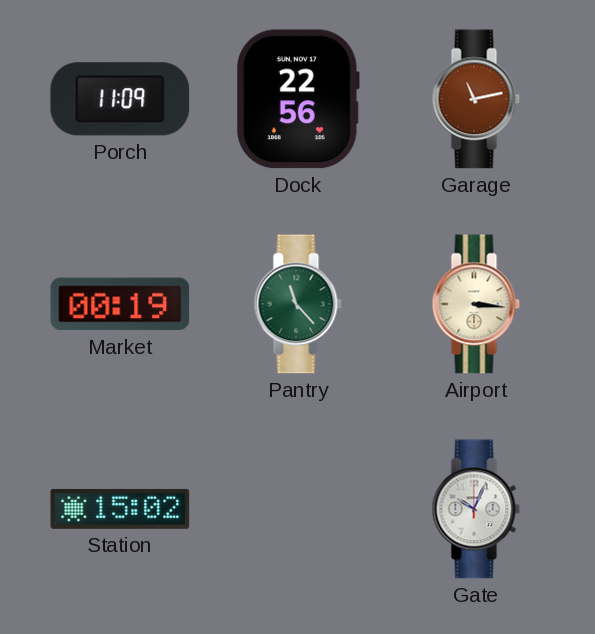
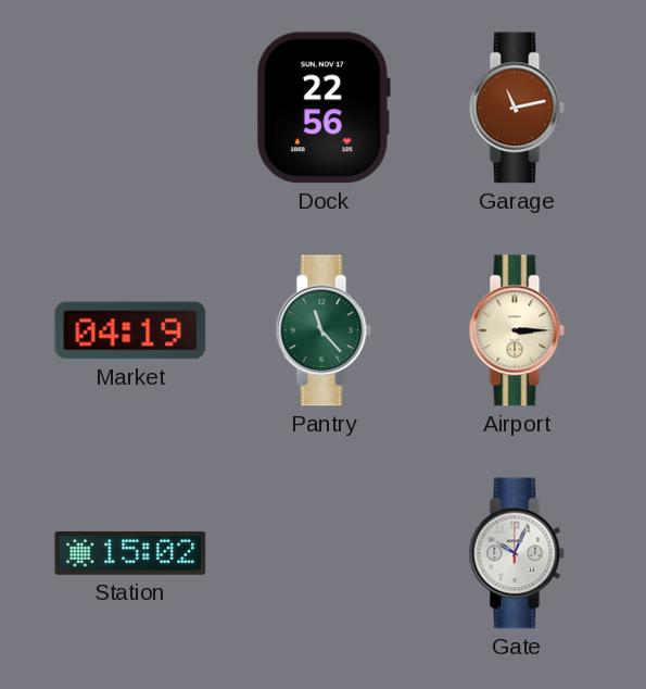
Porch: 11:09 -> none
Market: 00:19 -> 04:19
Airport: 3:16 -> 3:15
